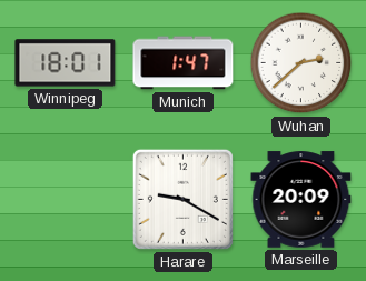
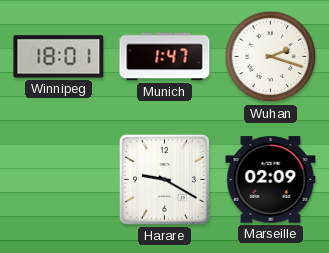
Wuhan: 2:38 -> 2:18
Marseille: 20:09 -> 02:09
